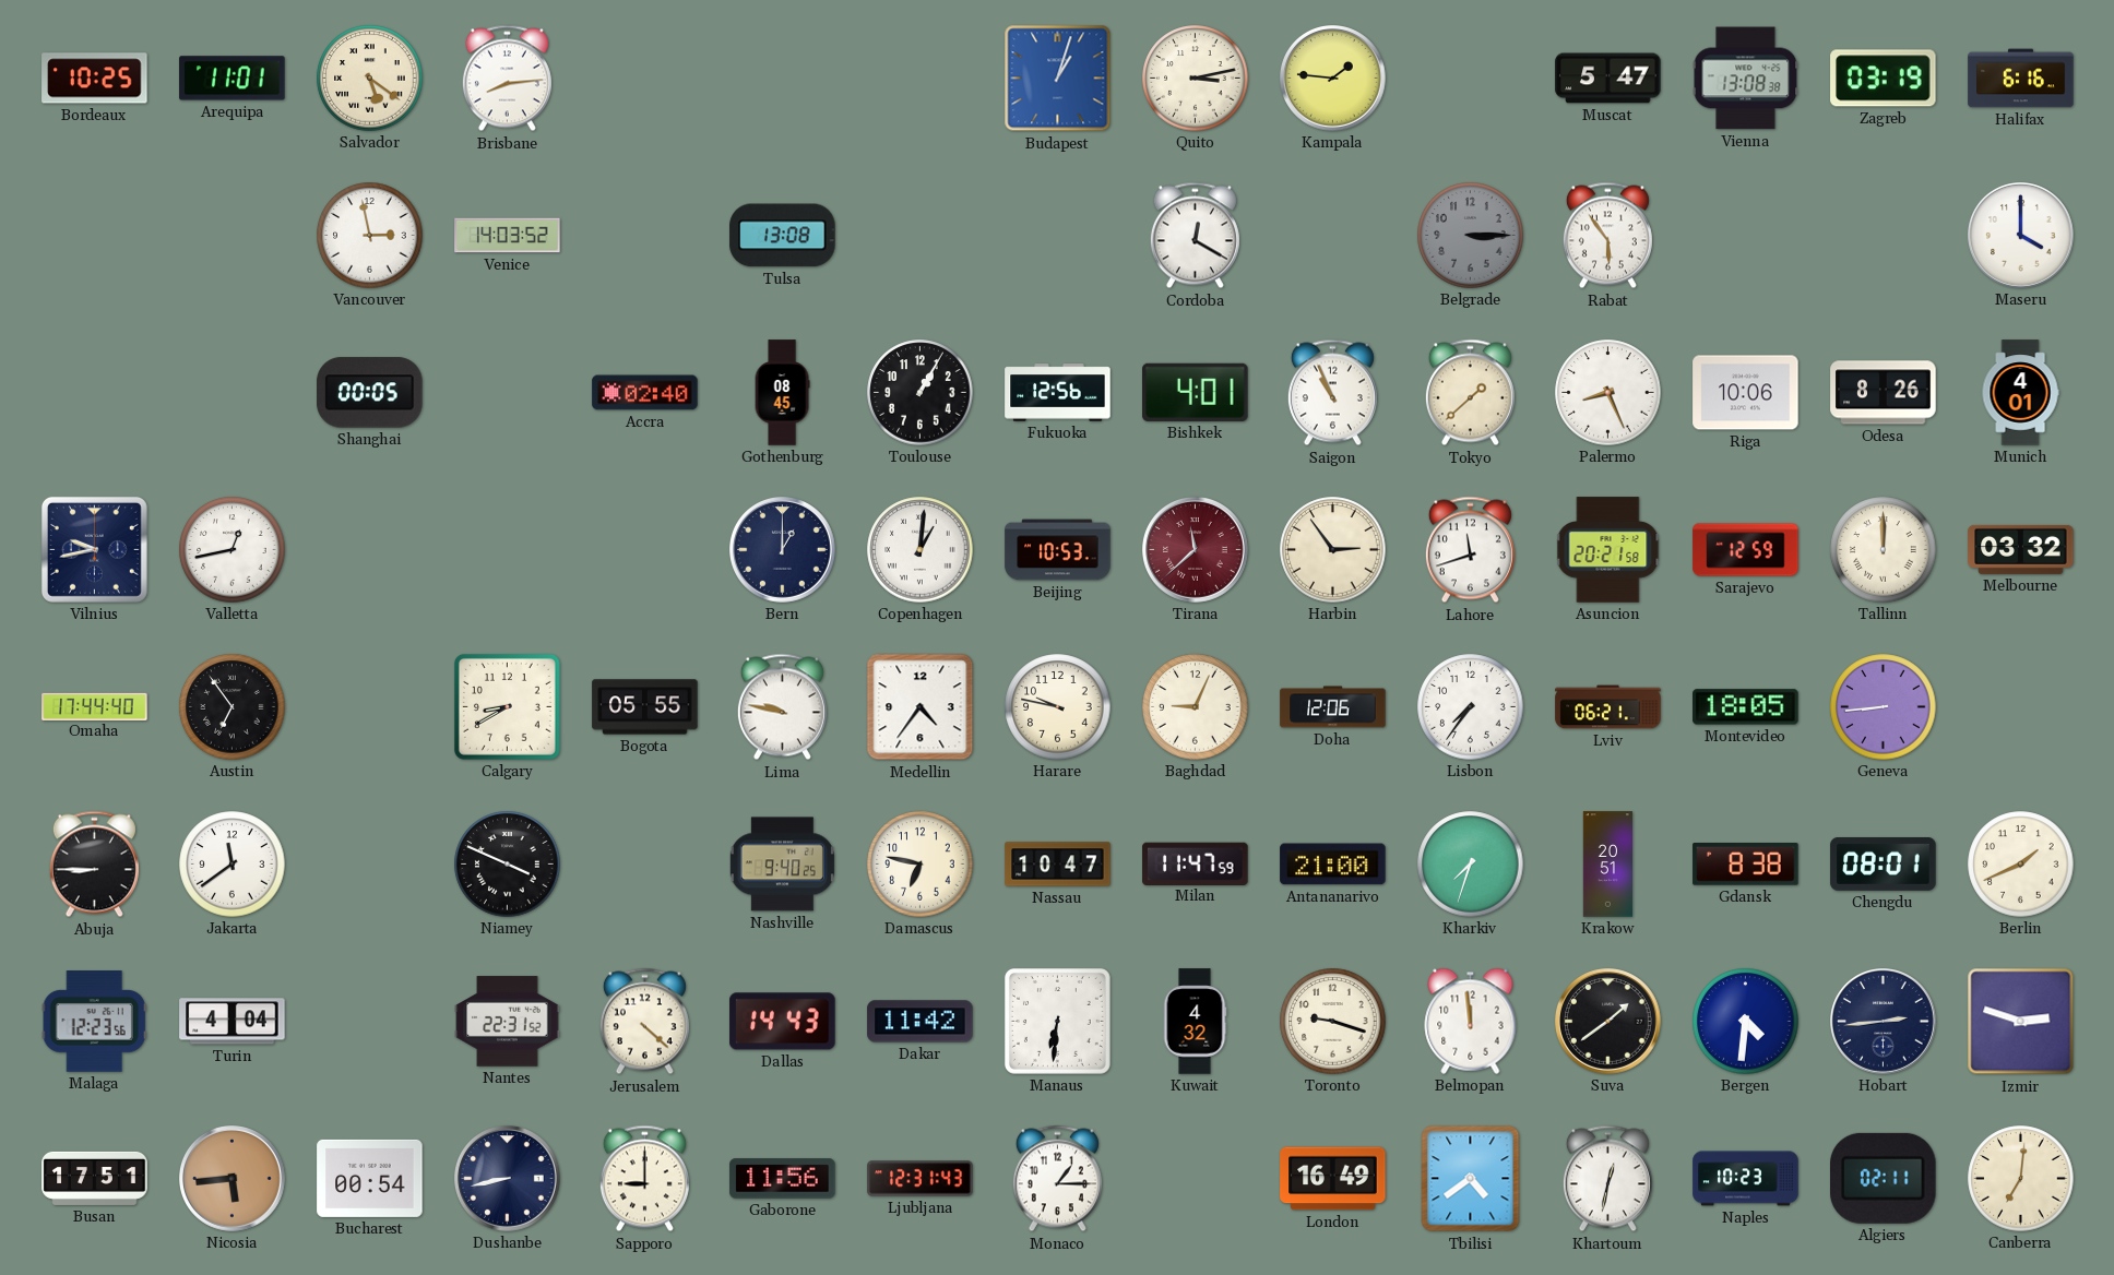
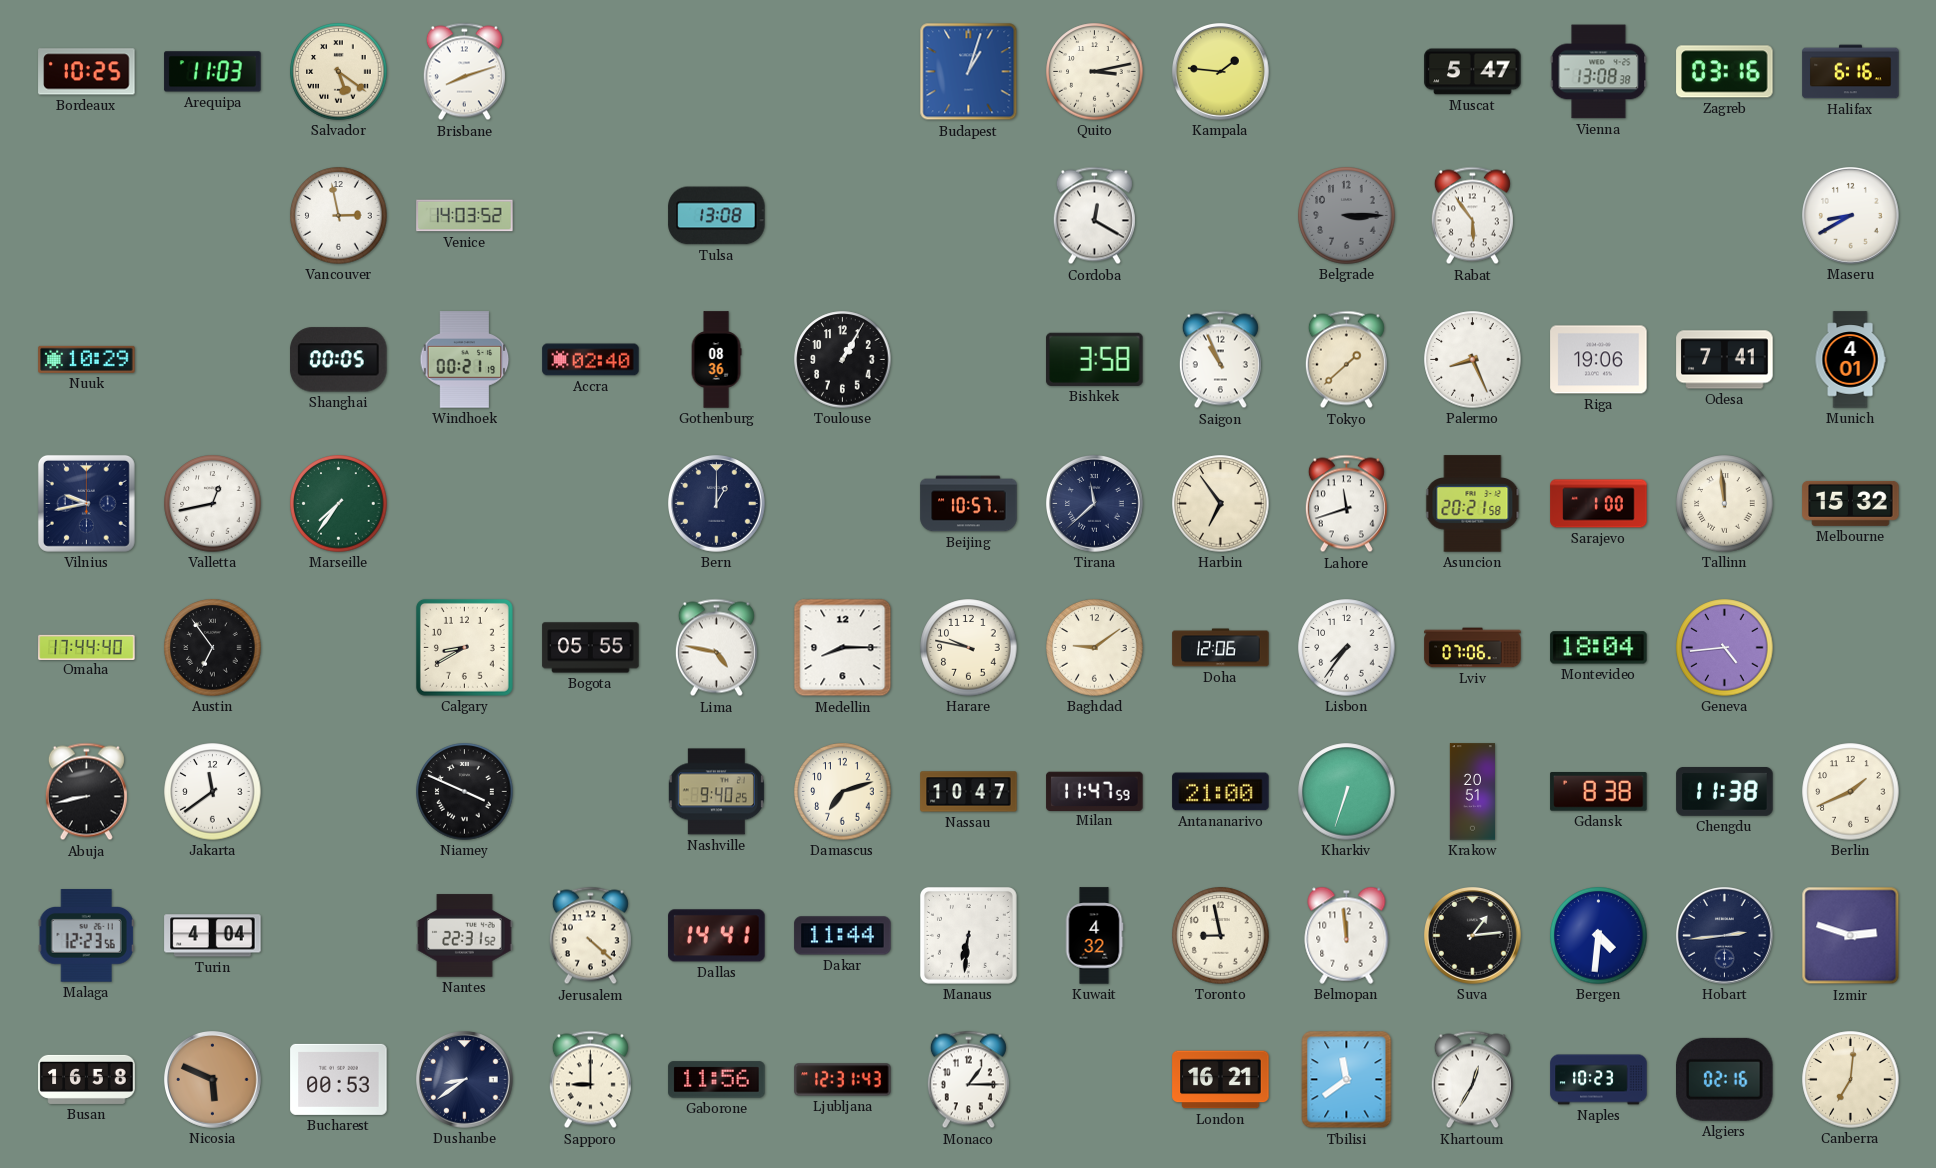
Arequipa: 11:01 -> 11:03
Brisbane: 8:14 -> 8:12
Zagreb: 03:19 -> 03:16
Maseru: 4:00 -> 8:40
Nuuk: none -> 10:29
Windhoek: none -> 00:21
Gothenburg: 08:45 -> 08:36
Fukuoka: 12:56 -> none
Bishkek: 4:01 -> 3:58
Riga: 10:06 -> 19:06
Odesa: 8:26 -> 7:41
Marseille: none -> 7:36
Copenhagen: 1:01 -> none
Beijing: 10:53 -> 10:57
Tirana dial: burgundy -> navy
Harbin: 2:54 -> 6:54
Sarajevo: 12:59 -> 1:00
Tallinn: 12:00 -> 11:59
Melbourne: 03:32 -> 15:32
Lima: 9:47 -> 4:47
Medellin: 4:36 -> 8:15
Baghdad: 9:04 -> 9:09
Lviv: 06:21 -> 07:06
Montevideo: 18:05 -> 18:04
Geneva: 8:44 -> 4:44
Abuja: 8:45 -> 8:43
Damascus: 6:47 -> 7:12
Kharkiv: 7:33 -> 6:33
Chengdu: 08:01 -> 11:38
Dallas: 14:43 -> 14:41
Dakar: 11:42 -> 11:44
Toronto: 9:18 -> 8:58
Suva: 1:39 -> 1:14
Busan: 17:51 -> 16:58
Nicosia: 5:44 -> 5:49
Bucharest: 00:54 -> 00:53
Dushanbe: 8:43 -> 8:39
London: 16:49 -> 16:21
Tbilisi: 4:39 -> 11:39
Khartoum: 12:32 -> 12:35
Algiers: 02:11 -> 02:16
